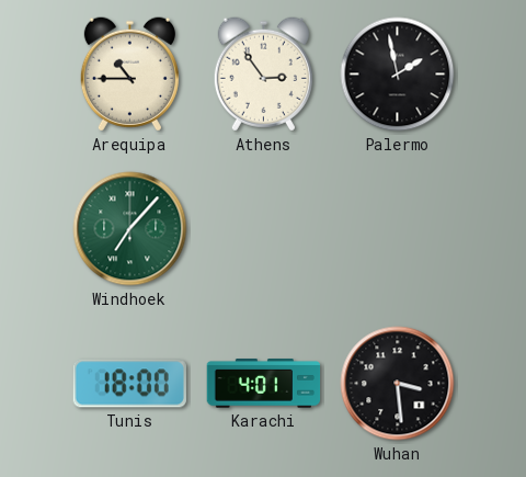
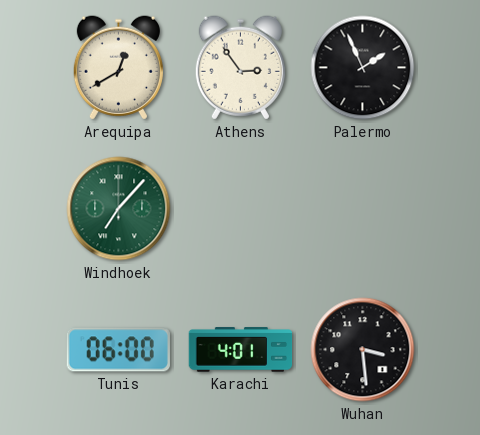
Arequipa: 10:45 -> 12:40
Palermo: 1:58 -> 1:56
Tunis: 18:00 -> 06:00
